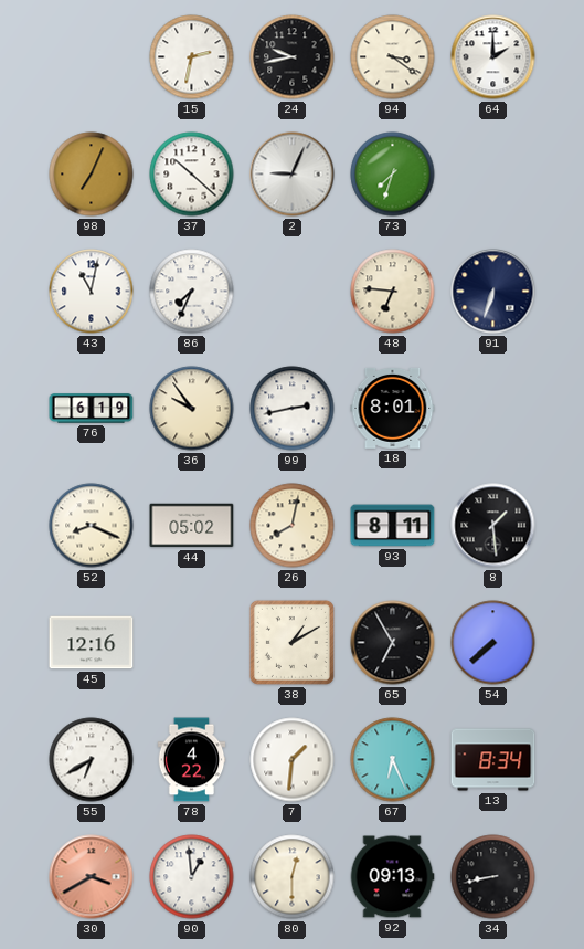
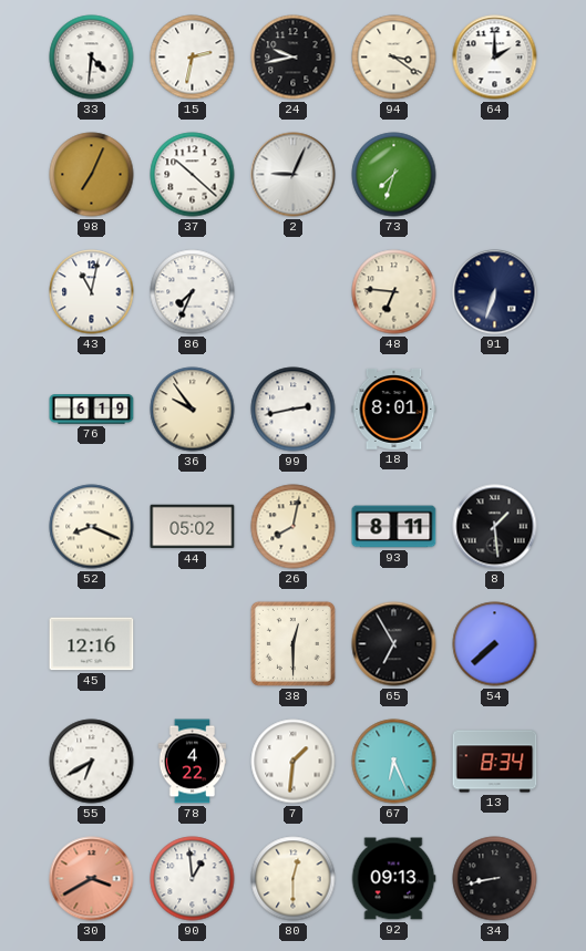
33: none -> 4:31
38: 1:10 -> 12:30
